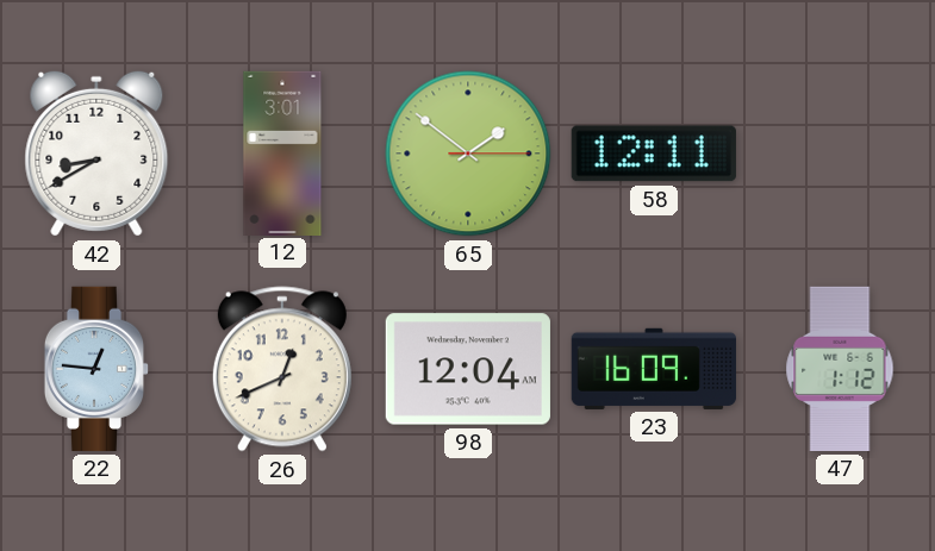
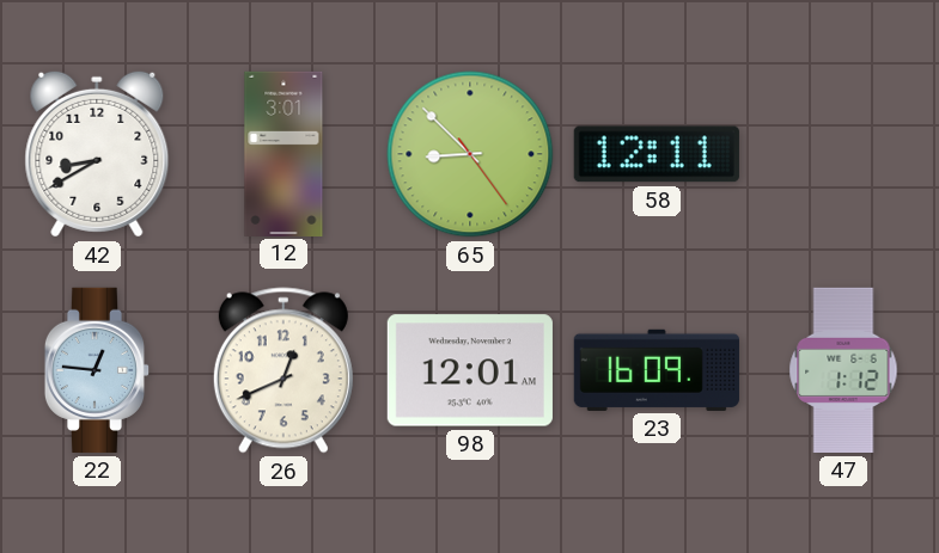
65: 1:51 -> 8:52
98: 12:04 -> 12:01
